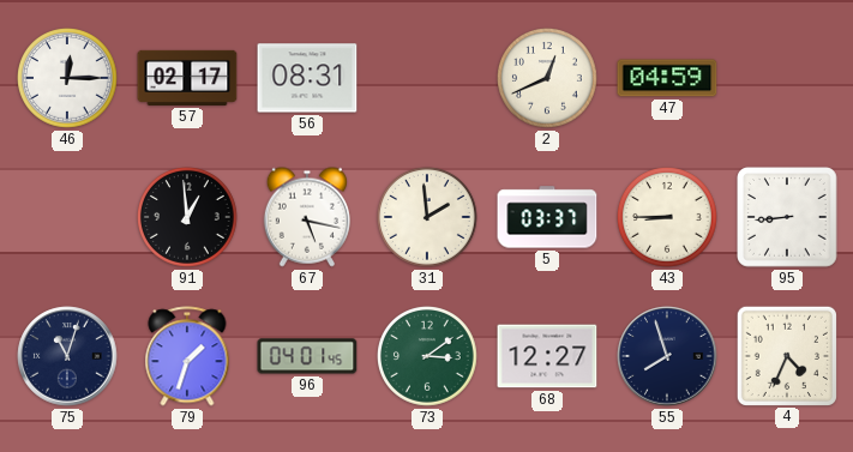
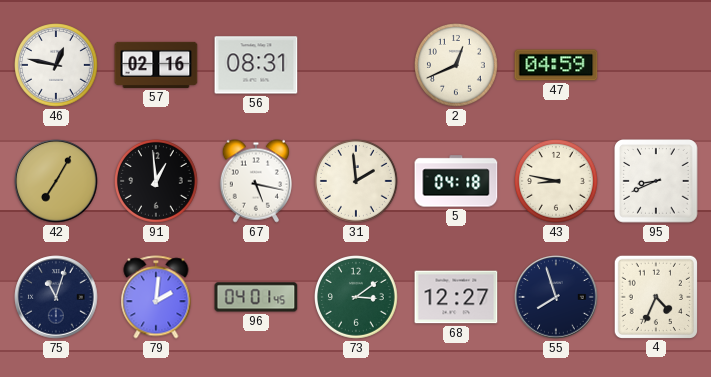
46: 12:15 -> 12:47
57: 02:17 -> 02:16
42: none -> 7:05
5: 03:37 -> 04:18
43: 8:45 -> 8:47
95: 8:44 -> 8:41
79: 1:33 -> 2:01
